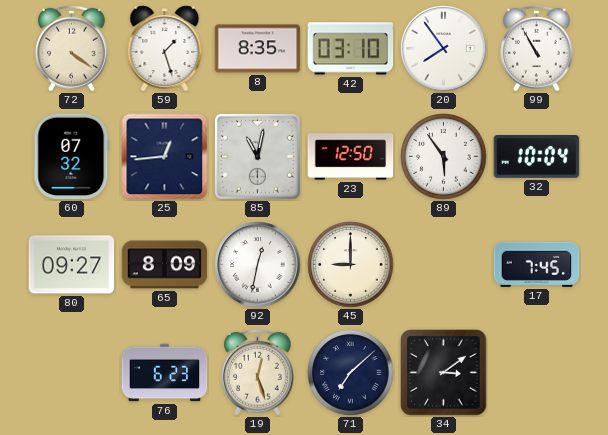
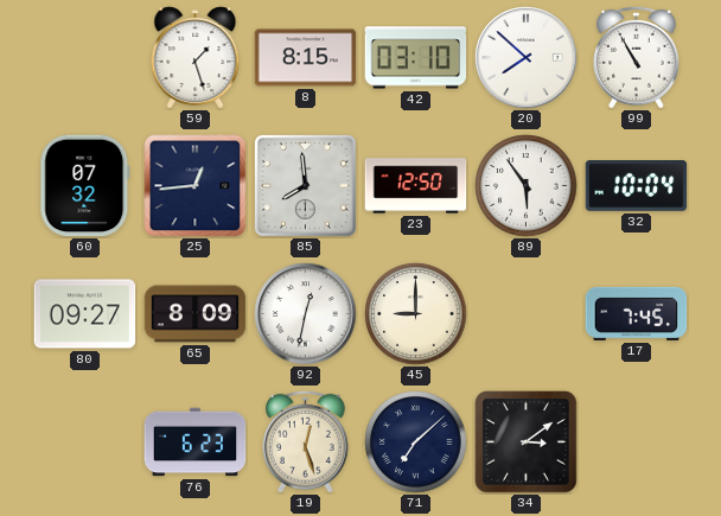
72: 4:21 -> none
8: 8:35 -> 8:15
20: 7:54 -> 7:52
85: 11:02 -> 7:59
